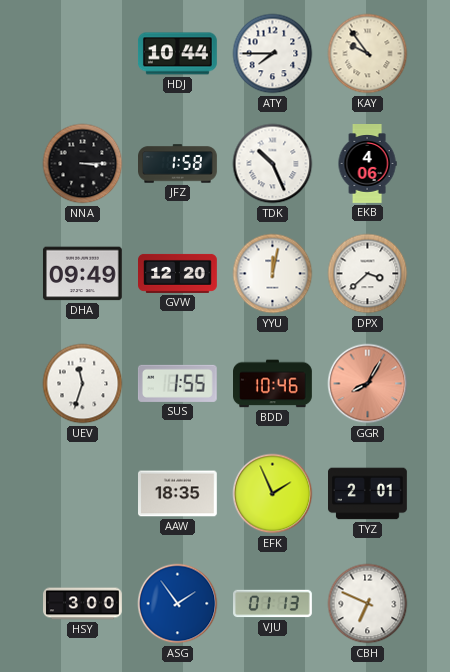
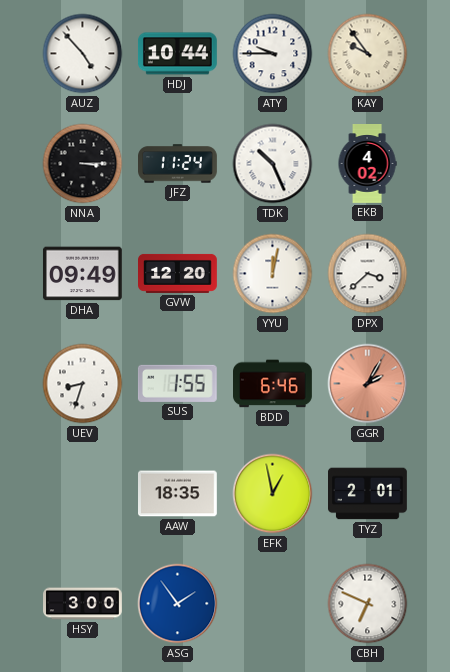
AUZ: none -> 4:53
ATY: 7:45 -> 9:45
JFZ: 1:58 -> 11:24
EKB: 4:06 -> 4:02
UEV: 11:33 -> 8:33
BDD: 10:46 -> 6:46
GGR: 8:05 -> 2:05
EFK: 1:56 -> 12:58
VJU: 01:13 -> none
